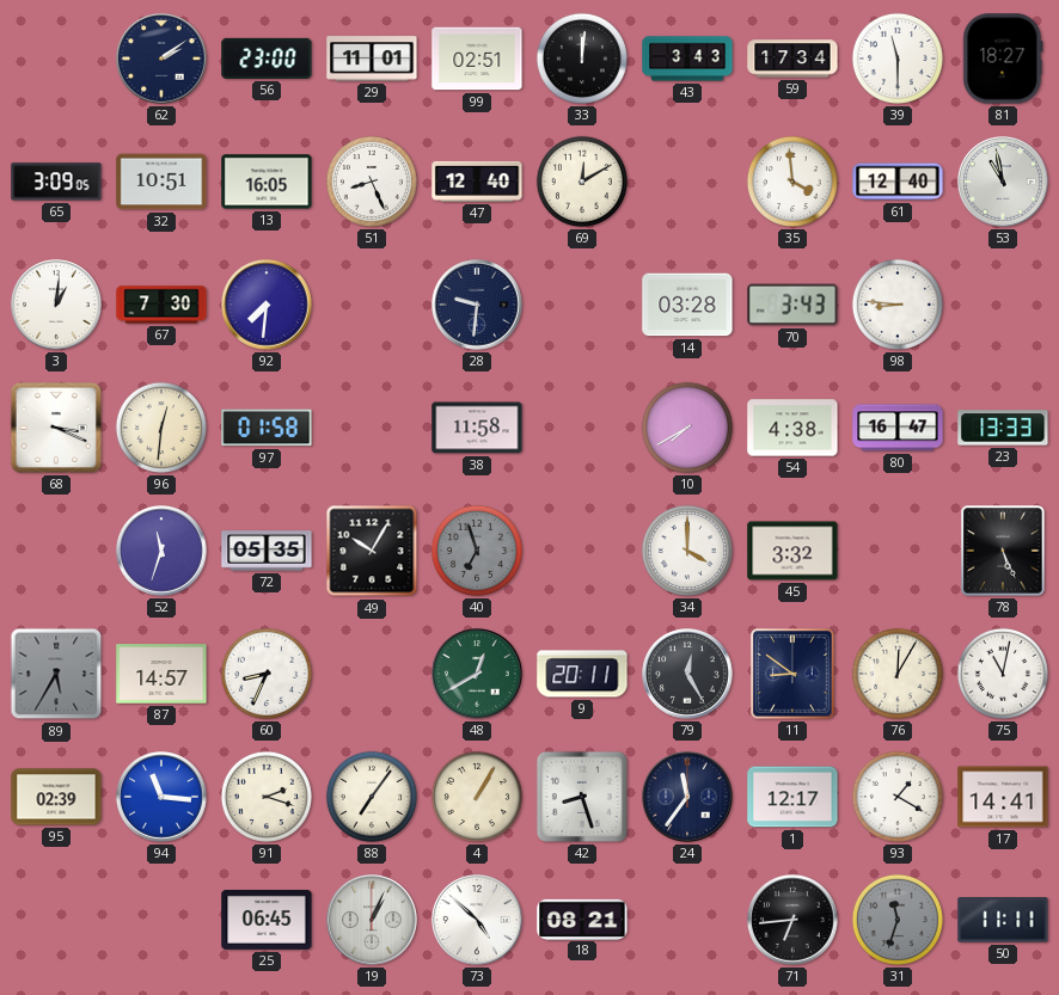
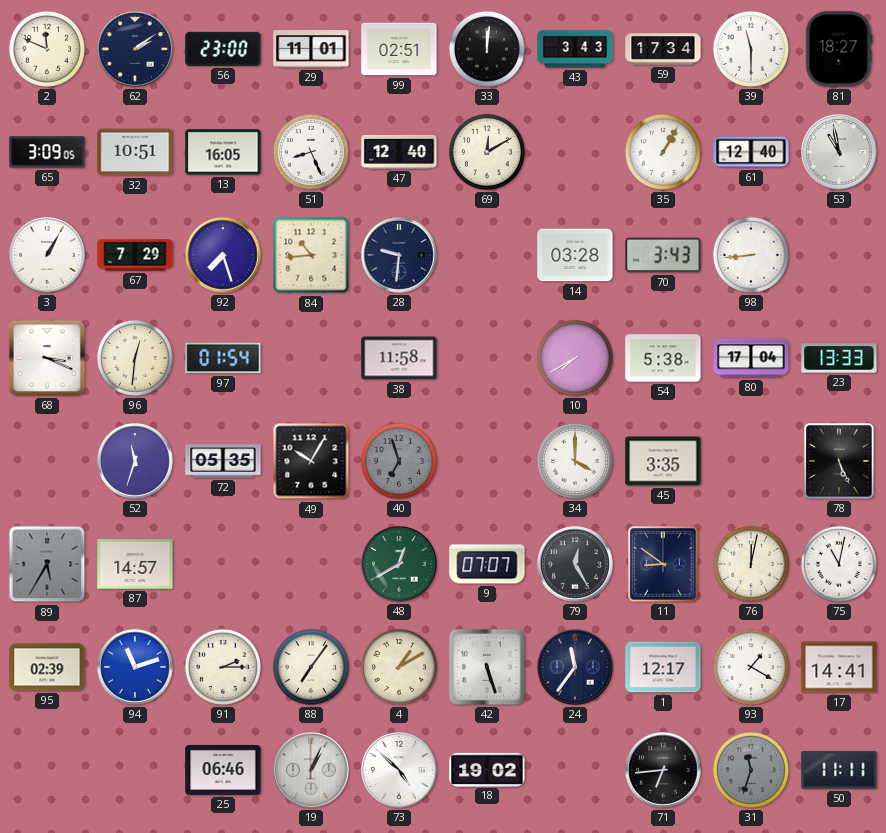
2: none -> 11:49
35: 3:59 -> 1:05
3: 1:01 -> 1:05
67: 7:30 -> 7:29
92: 7:31 -> 7:27
84: none -> 10:44
98: 8:46 -> 8:44
97: 01:58 -> 01:54
54: 4:38 -> 5:38
80: 16:47 -> 17:04
45: 3:32 -> 3:35
60: 8:34 -> none
9: 20:11 -> 07:07
76: 12:05 -> 12:02
94: 11:16 -> 11:12
91: 2:18 -> 2:15
4: 1:05 -> 1:10
42: 8:27 -> 5:27
25: 06:45 -> 06:46
18: 08:21 -> 19:02
